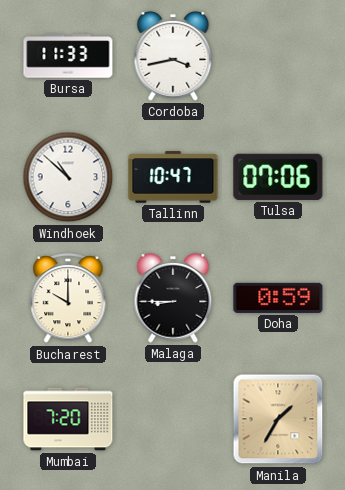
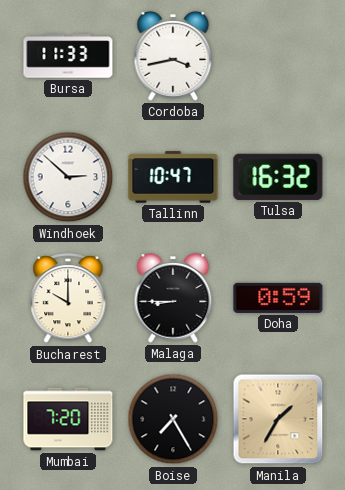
Windhoek: 10:52 -> 2:52
Tulsa: 07:06 -> 16:32
Boise: none -> 7:25
